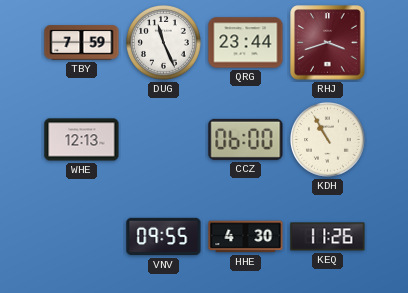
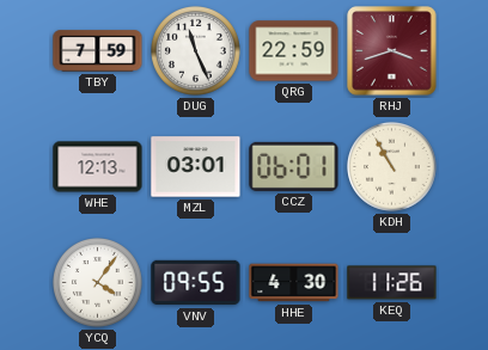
QRG: 23:44 -> 22:59
MZL: none -> 03:01
CCZ: 06:00 -> 06:01
YCQ: none -> 4:06
